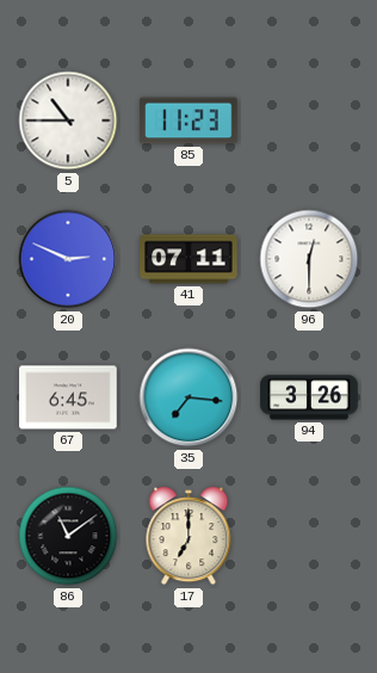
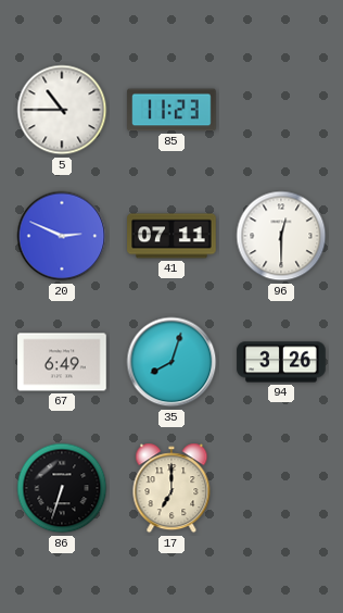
67: 6:45 -> 6:49
35: 7:16 -> 8:03
86: 11:09 -> 6:33
